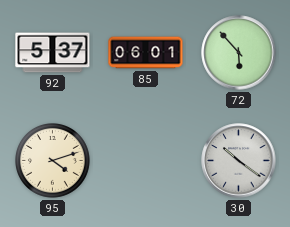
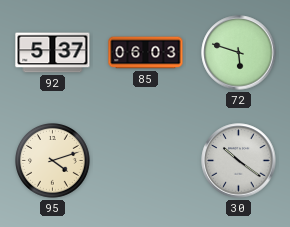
85: 06:01 -> 06:03
72: 5:53 -> 5:48
